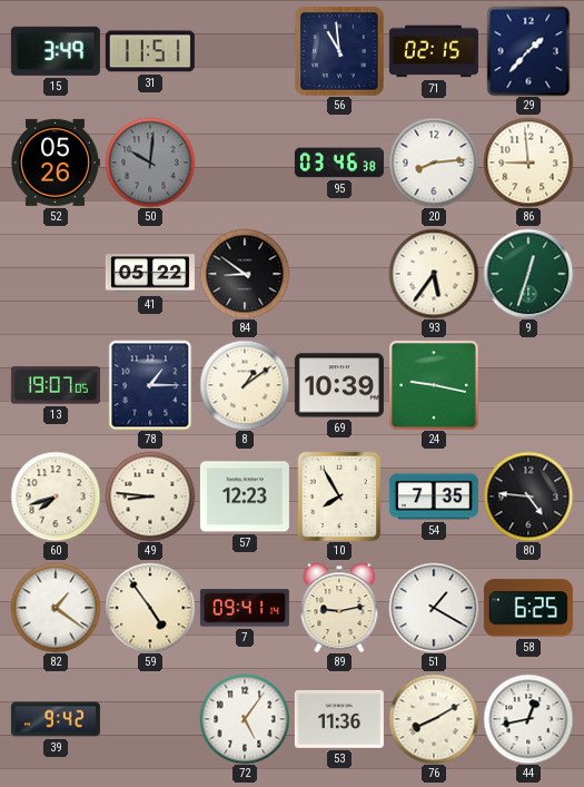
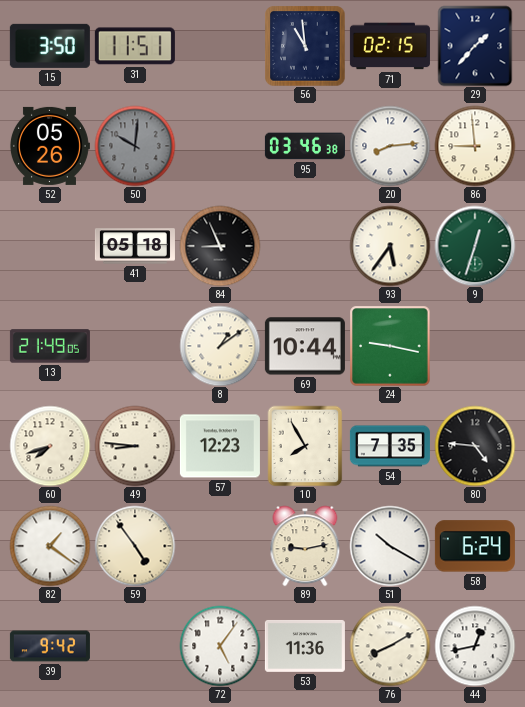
15: 3:49 -> 3:50
41: 05:22 -> 05:18
84: 8:51 -> 8:56
13: 19:07 -> 21:49
78: 1:15 -> none
69: 10:39 -> 10:44
7: 09:41 -> none
51: 1:20 -> 10:20
58: 6:25 -> 6:24
